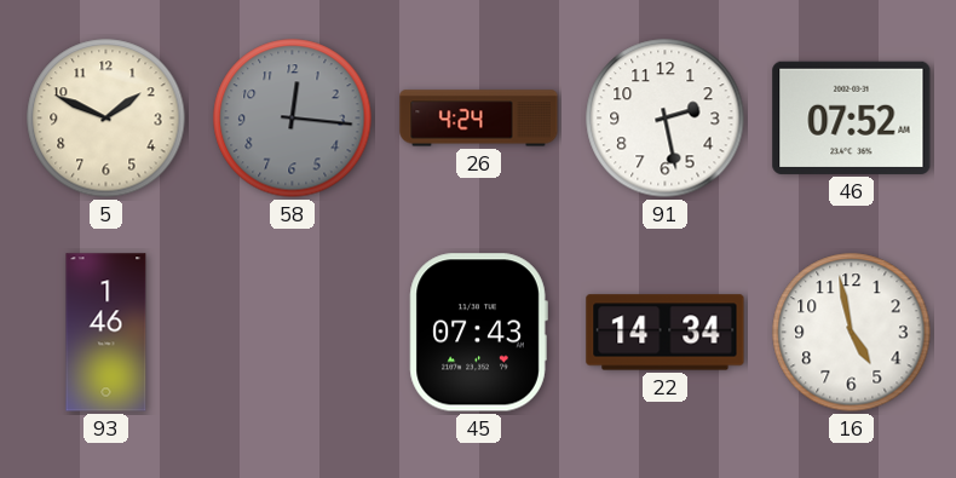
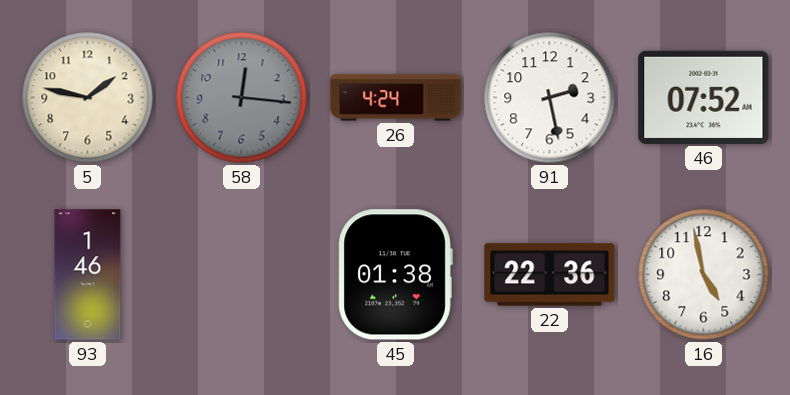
5: 1:49 -> 1:47
45: 07:43 -> 01:38
22: 14:34 -> 22:36
